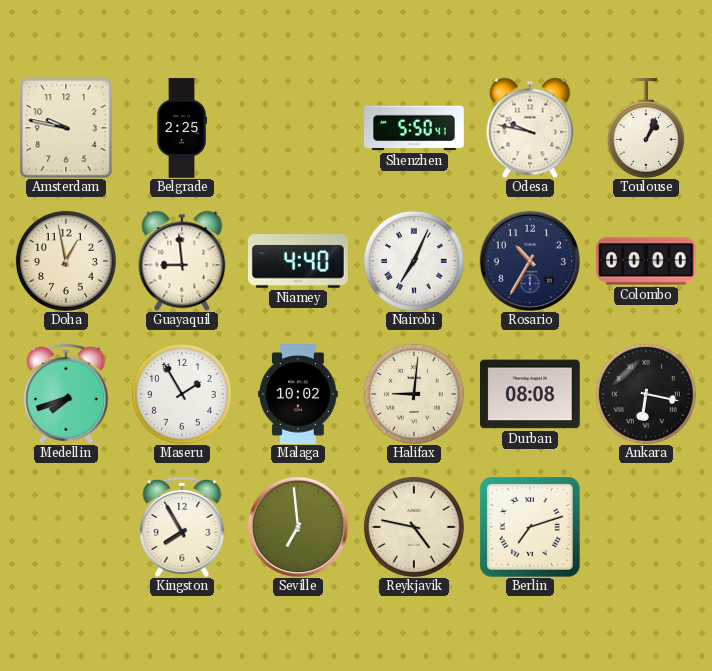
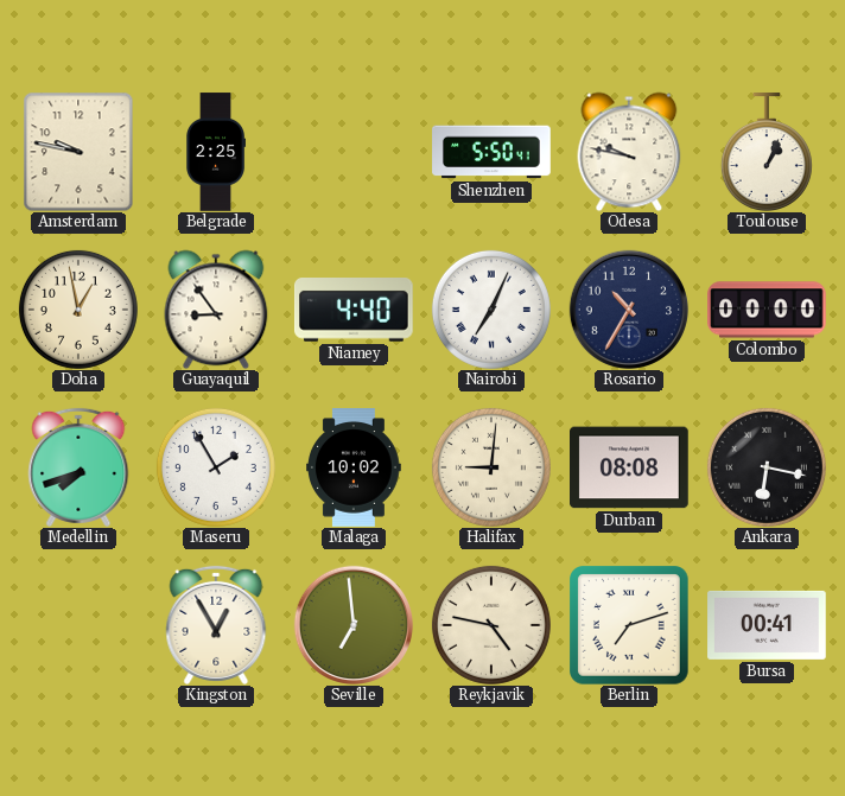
Guayaquil: 8:59 -> 8:54
Kingston: 7:55 -> 12:55
Bursa: none -> 00:41
